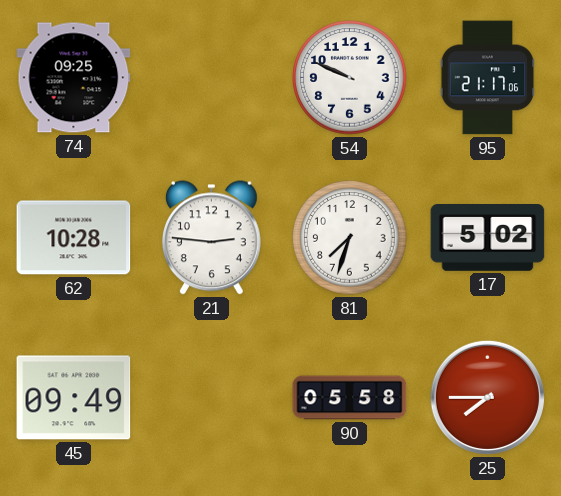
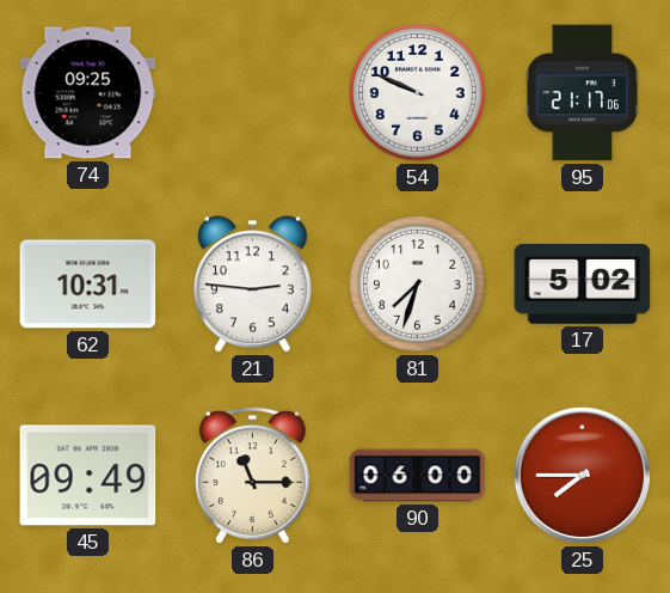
62: 10:28 -> 10:31
86: none -> 11:15
90: 05:58 -> 06:00
